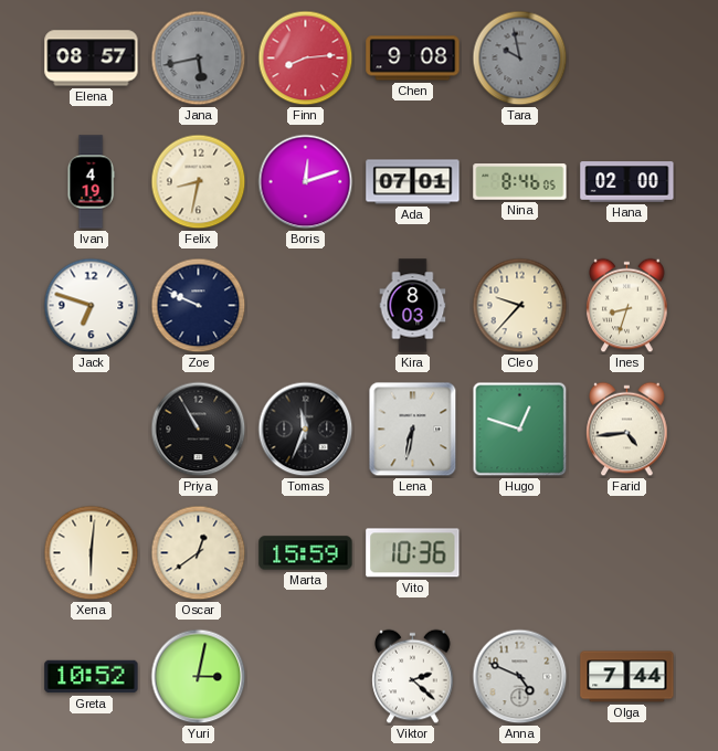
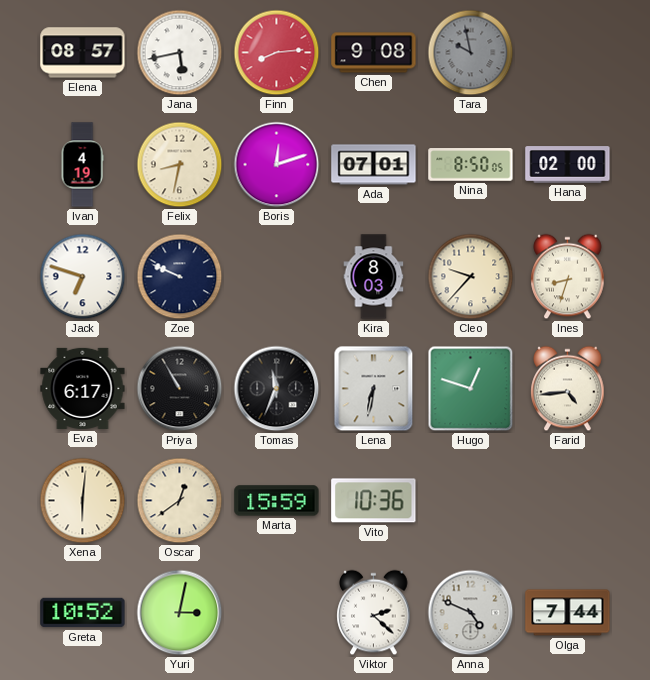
Jana dial: grey -> white
Nina: 8:46 -> 8:50
Eva: none -> 6:17
